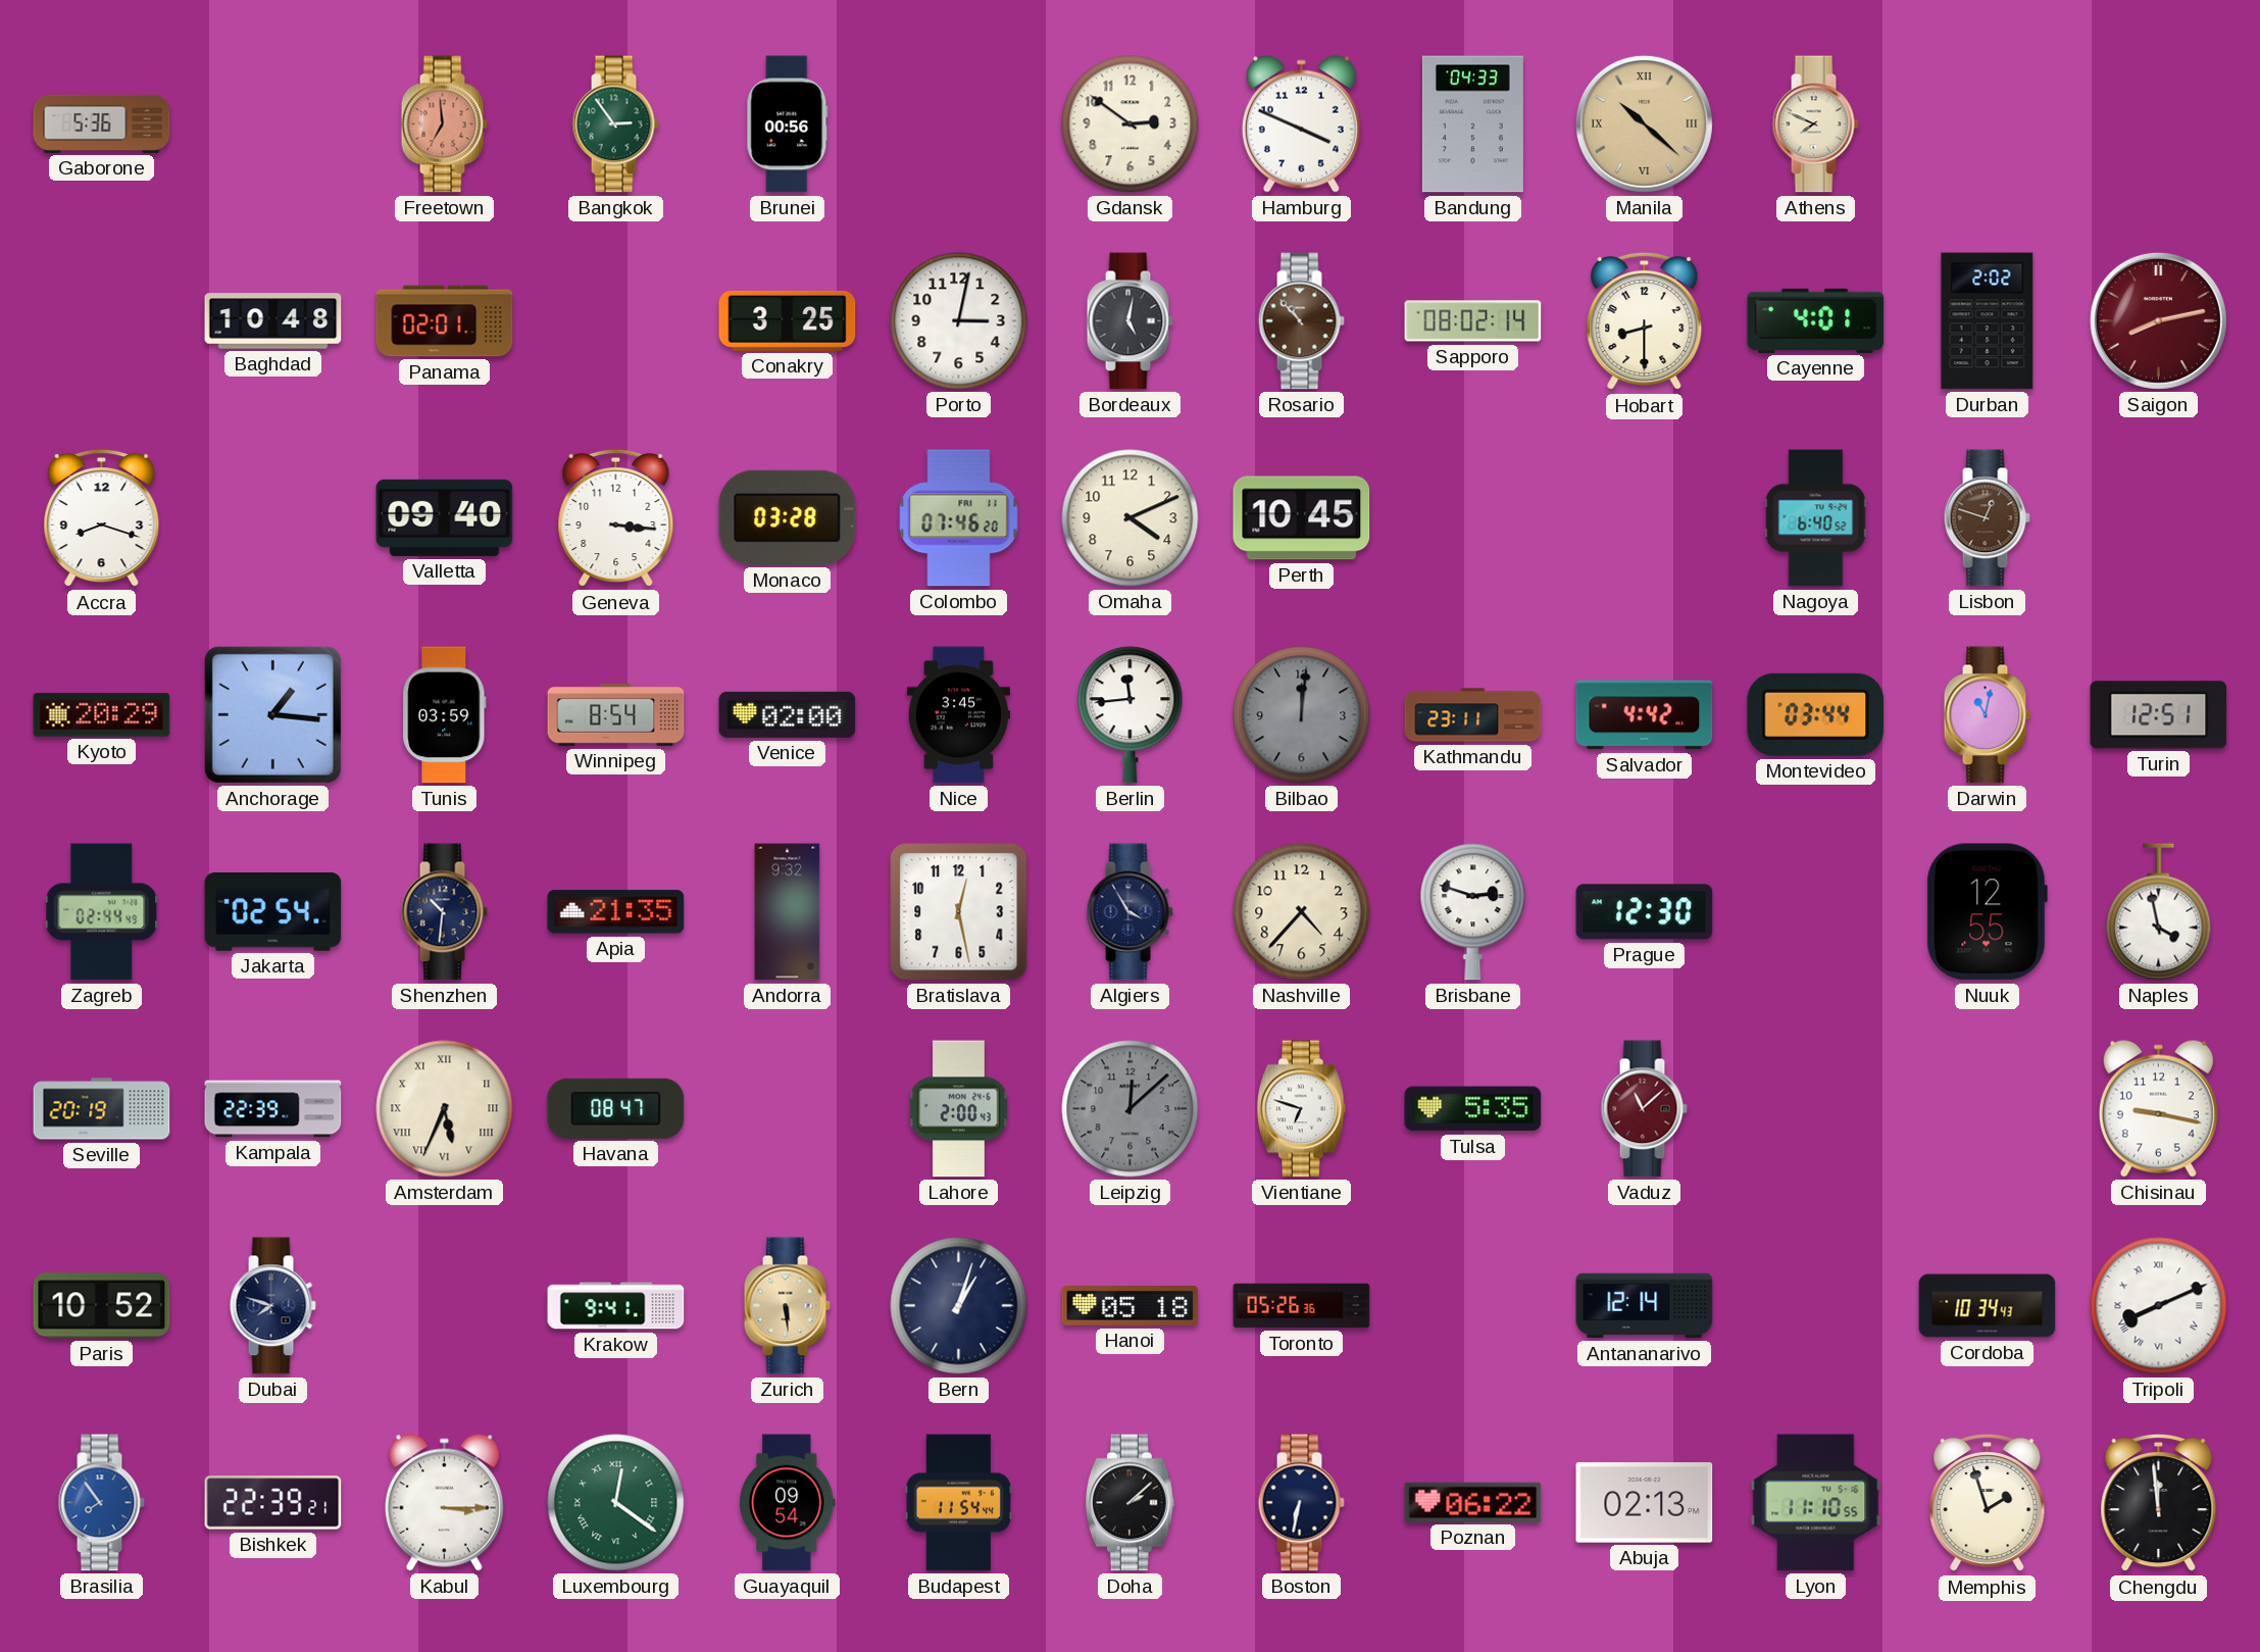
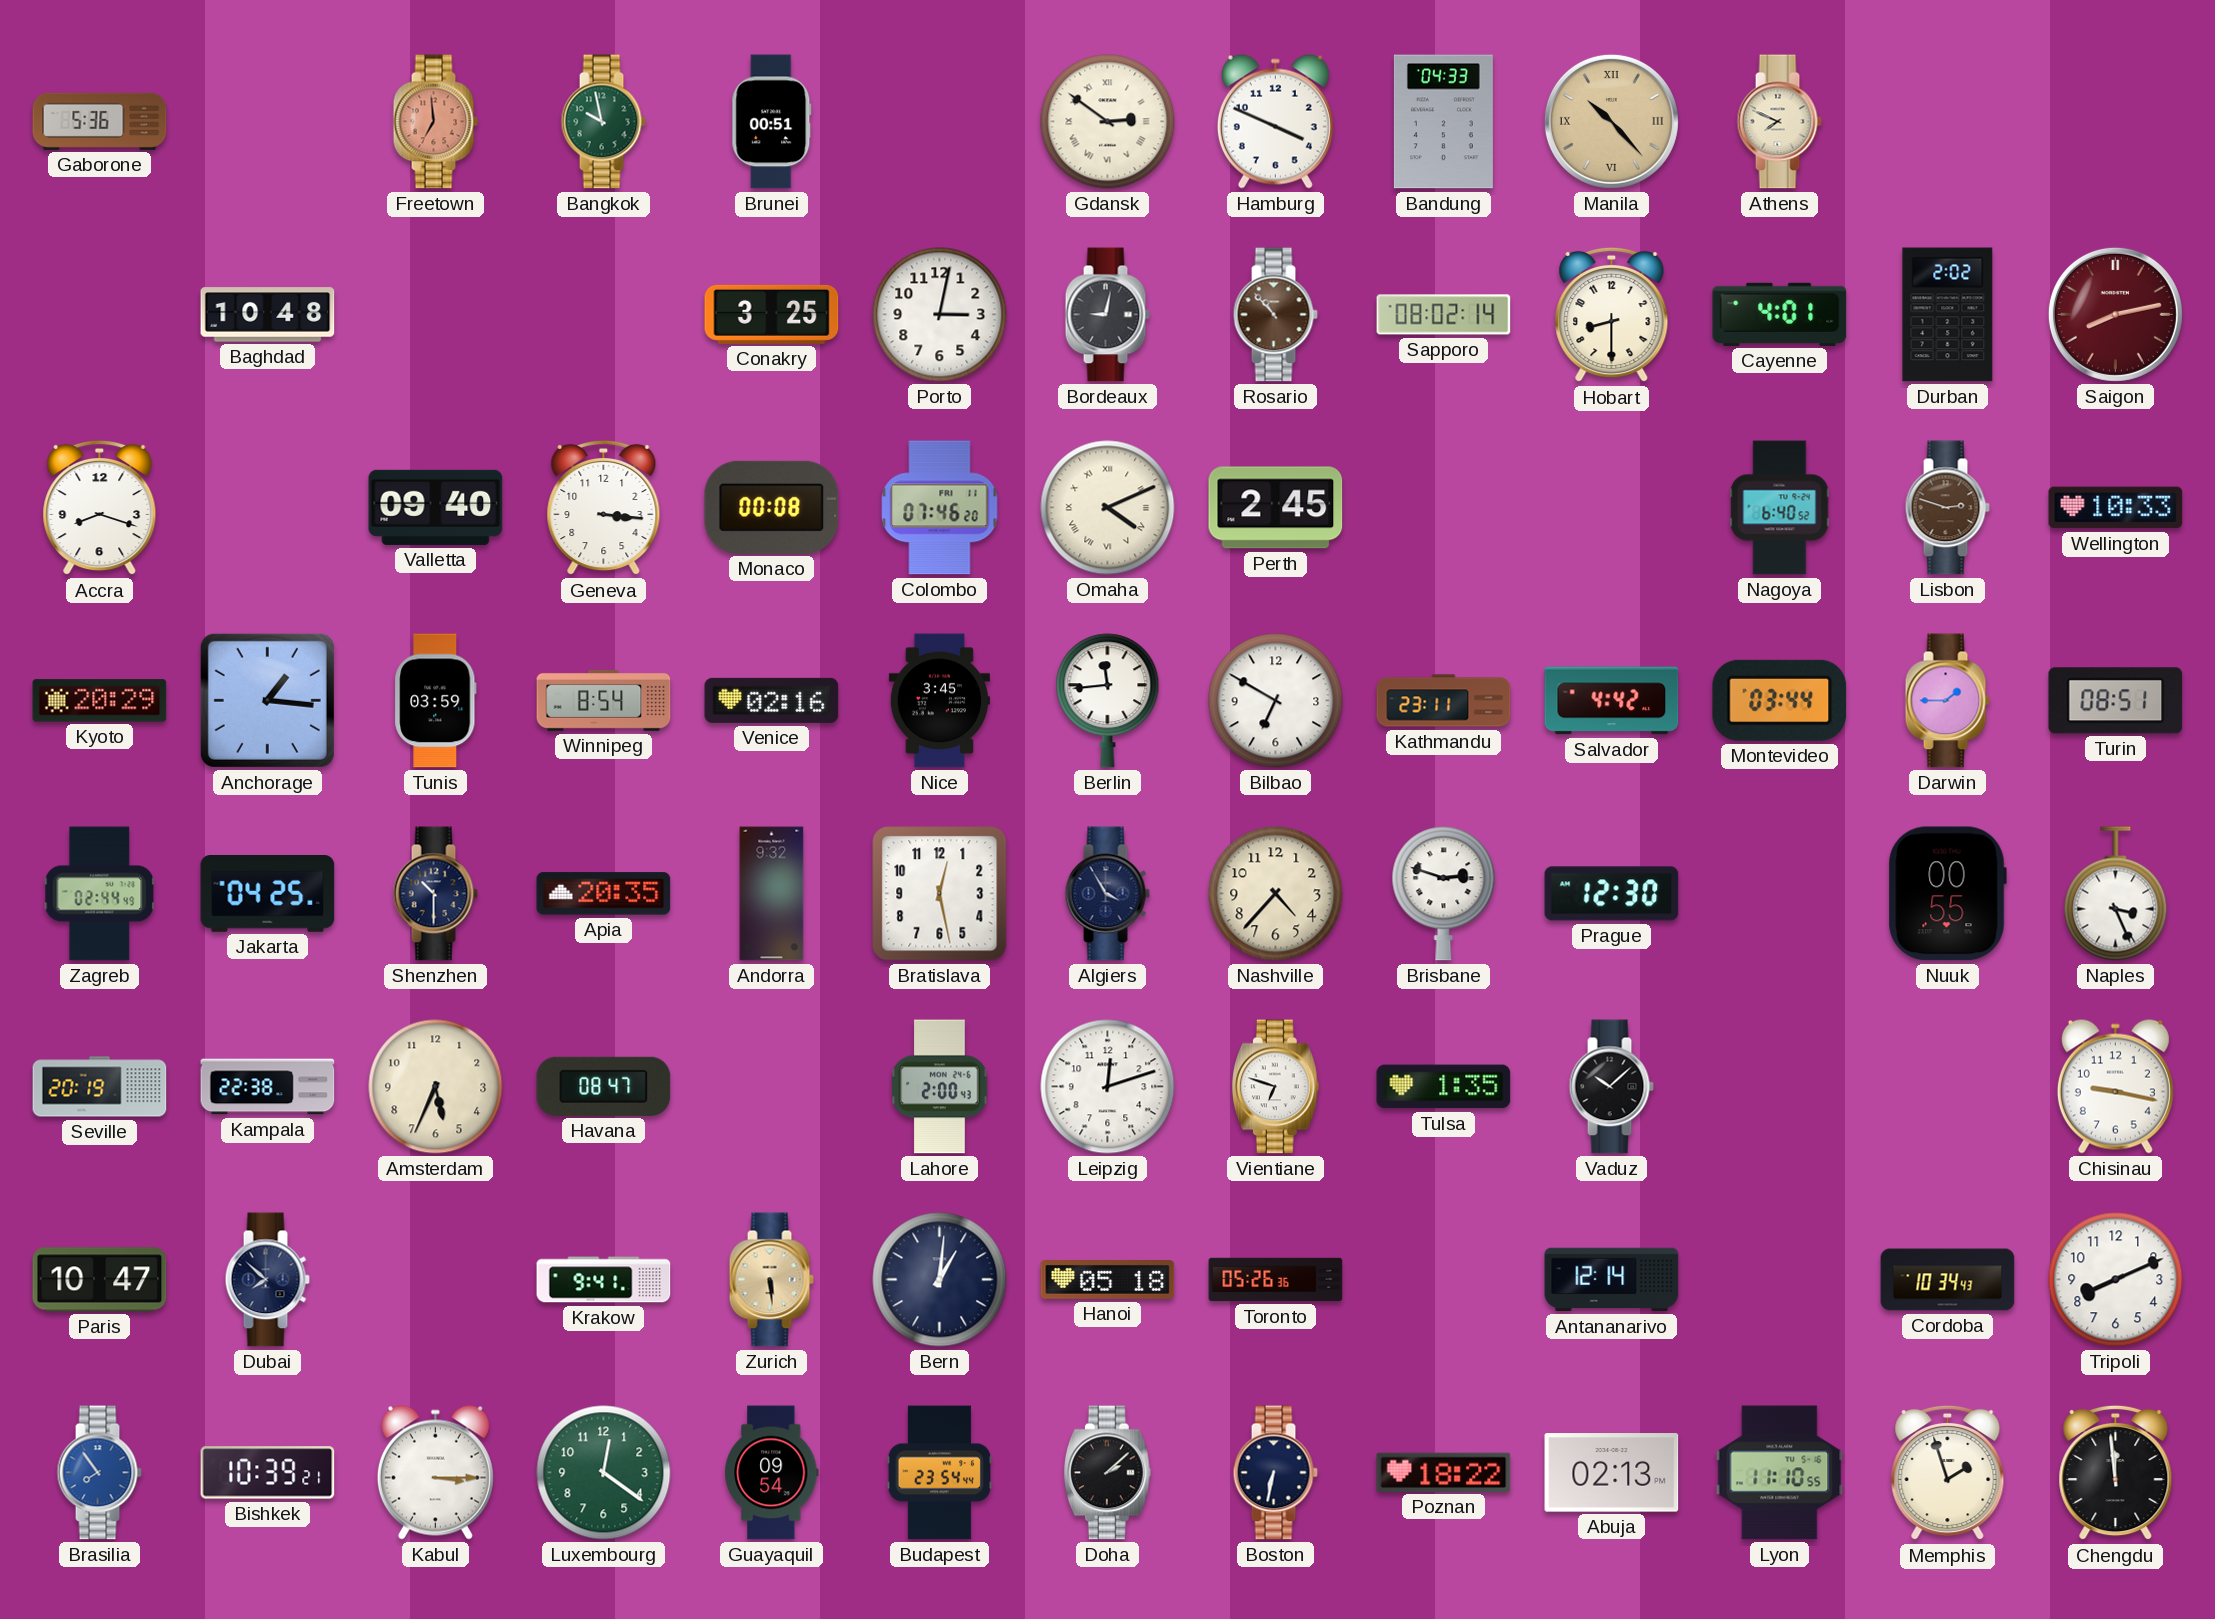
Bangkok: 2:54 -> 9:58
Brunei: 00:56 -> 00:51
Gdansk numerals: Arabic -> Roman
Manila: 10:22 -> 10:23
Panama: 02:01 -> none
Bordeaux: 5:02 -> 9:02
Monaco: 03:28 -> 00:08
Omaha numerals: Arabic -> Roman
Perth: 10:45 -> 2:45
Lisbon: 12:48 -> 2:48
Wellington: none -> 10:33
Venice: 02:00 -> 02:16
Bilbao: 12:01 -> 6:50
Bilbao dial: grey -> white
Darwin: 11:02 -> 1:45
Turin: 12:51 -> 08:51
Jakarta: 02:54 -> 04:25
Shenzhen: 10:31 -> 10:30
Apia: 21:35 -> 20:35
Nuuk: 12:55 -> 00:55
Naples: 3:58 -> 3:26
Kampala: 22:39 -> 22:38
Amsterdam numerals: Roman -> Arabic
Leipzig: 12:08 -> 12:12
Leipzig dial: grey -> white
Tulsa: 5:35 -> 1:35
Vaduz: 11:08 -> 10:08
Vaduz dial: burgundy -> black
Paris: 10:52 -> 10:47
Dubai: 7:48 -> 7:52
Bern: 1:03 -> 1:01
Tripoli numerals: Roman -> Arabic
Bishkek: 22:39 -> 10:39
Luxembourg numerals: Roman -> Arabic
Budapest: 11:54 -> 23:54
Poznan: 06:22 -> 18:22
